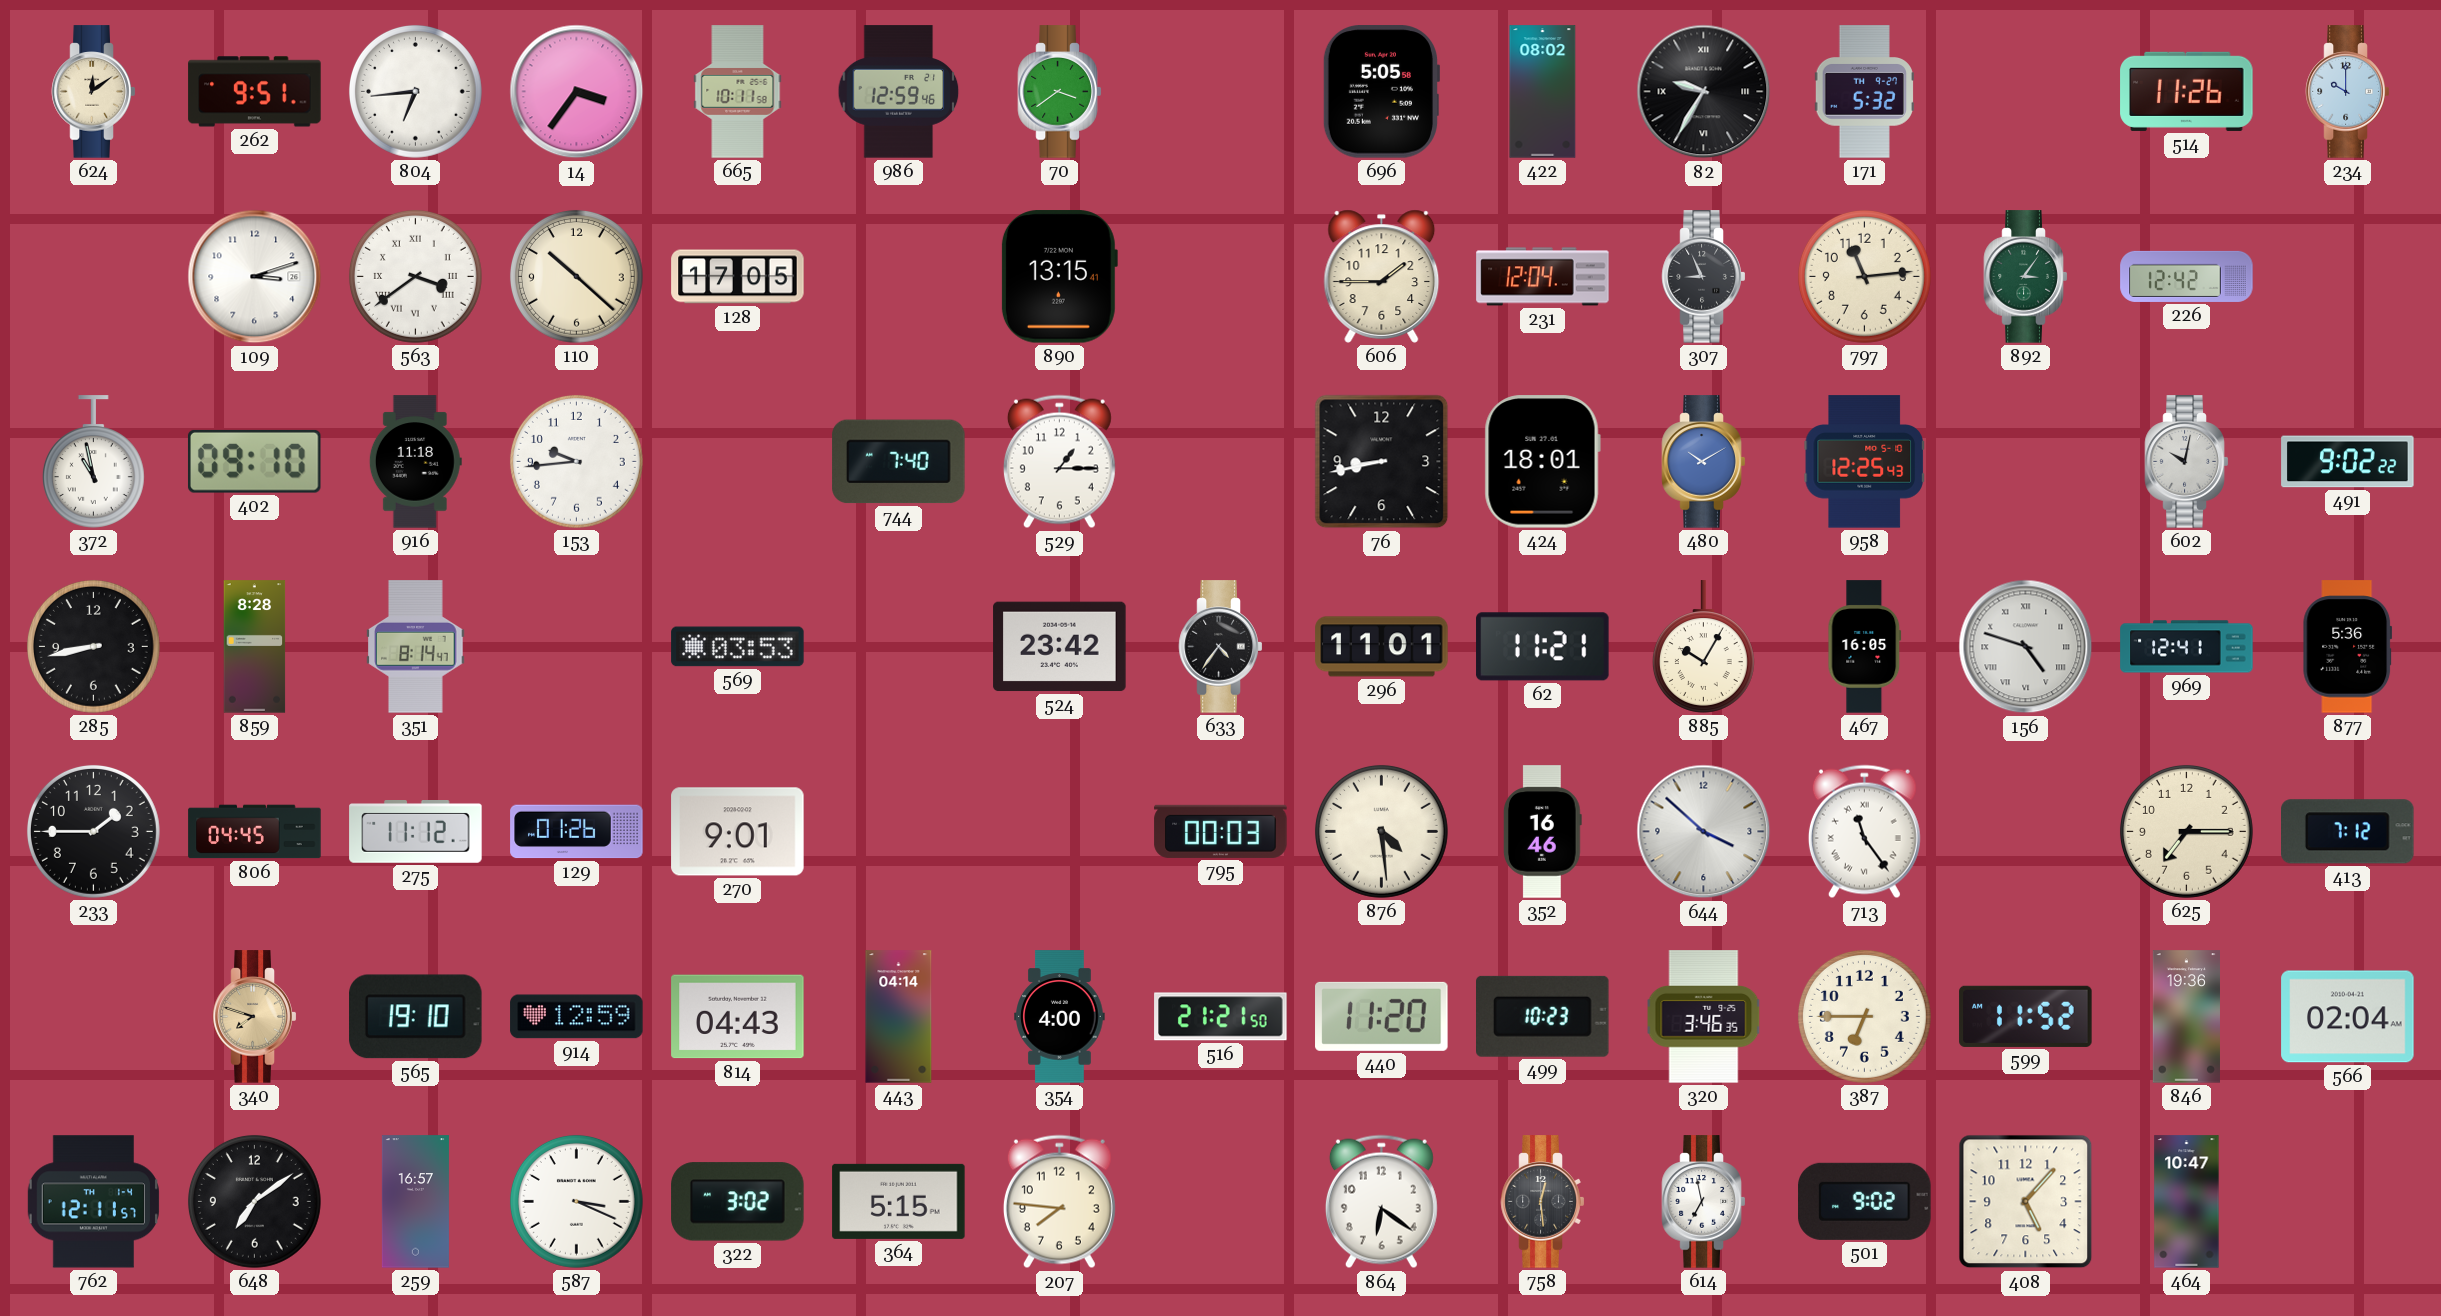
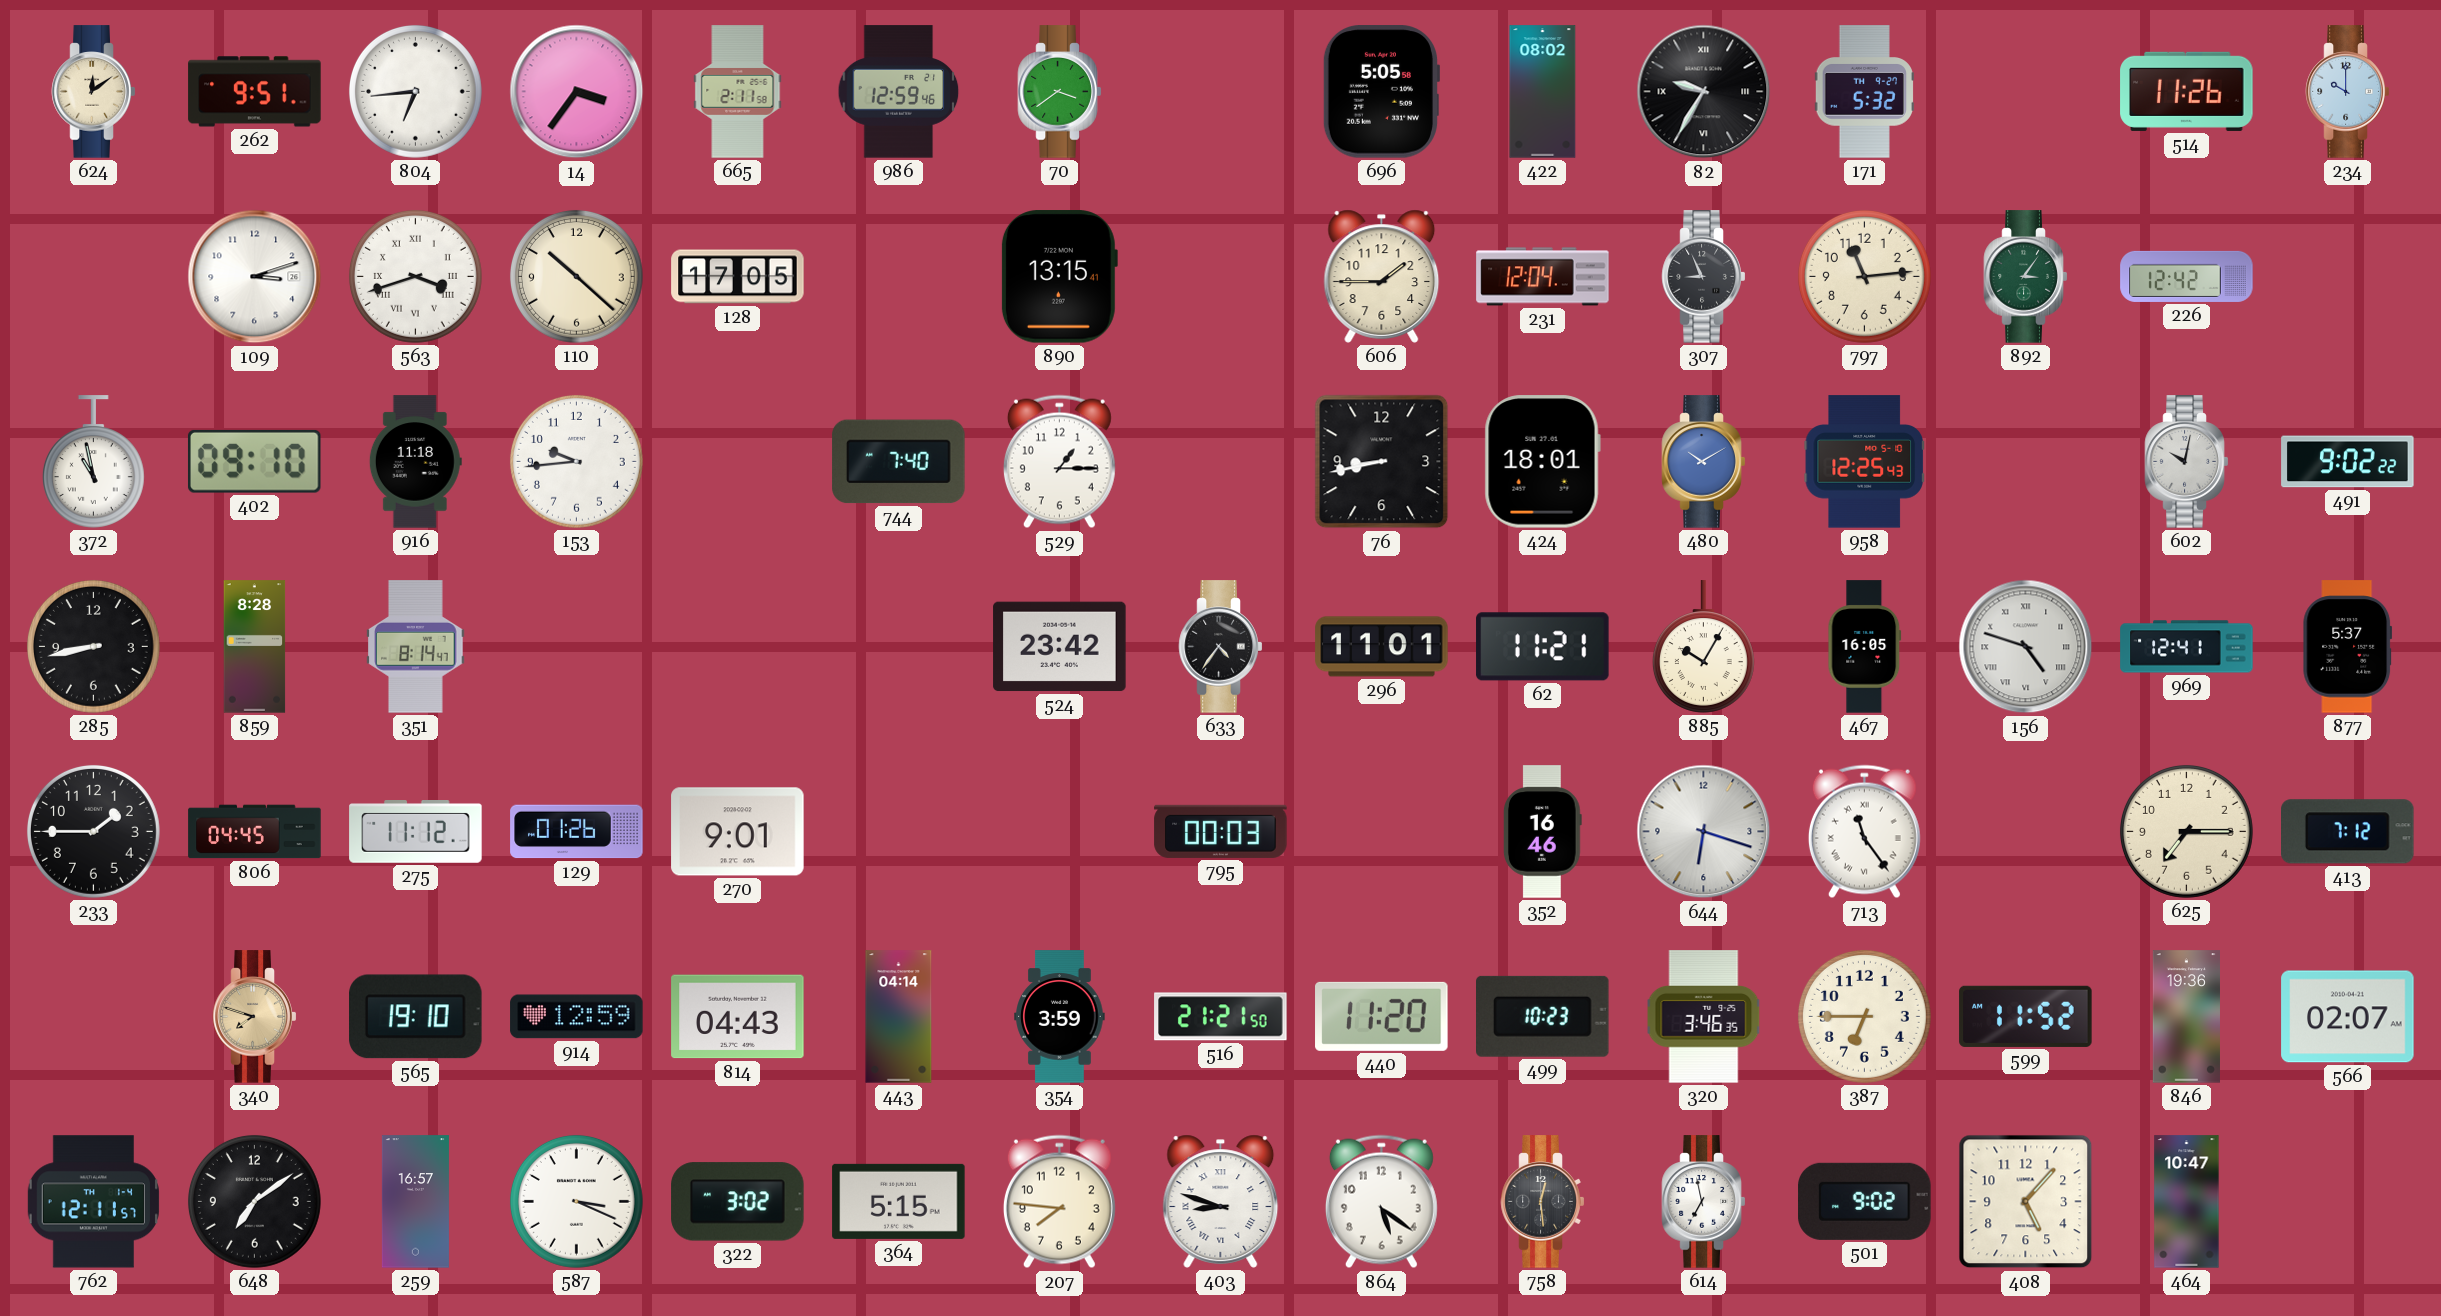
665: 10:11 -> 2:11
563: 3:39 -> 3:42
569: 03:53 -> none
877: 5:36 -> 5:37
876: 4:29 -> none
644: 3:52 -> 6:18
354: 4:00 -> 3:59
566: 02:04 -> 02:07
403: none -> 8:48
864: 6:21 -> 5:21
